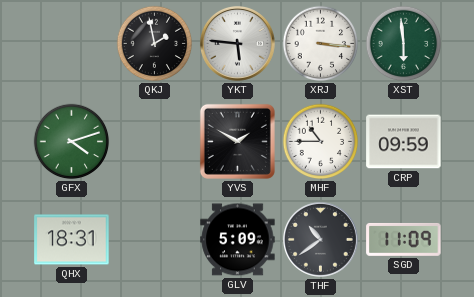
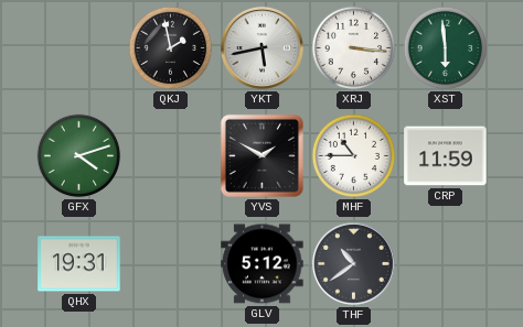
YKT: 5:46 -> 5:43
CRP: 09:59 -> 11:59
QHX: 18:31 -> 19:31
GLV: 5:09 -> 5:12
SGD: 11:09 -> none
